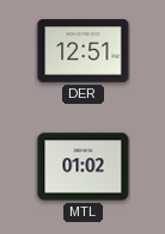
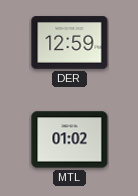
DER: 12:51 -> 12:59
